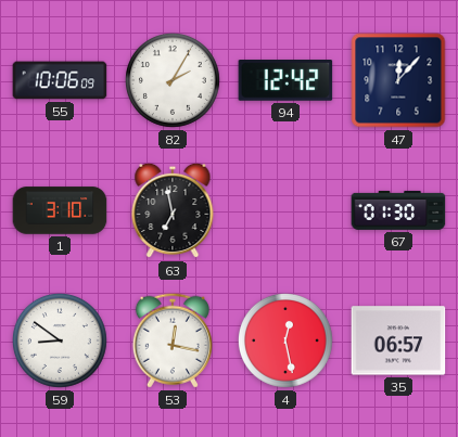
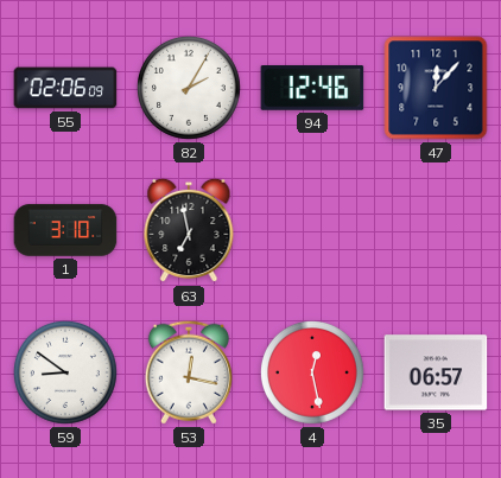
55: 10:06 -> 02:06
94: 12:42 -> 12:46
67: 01:30 -> none
